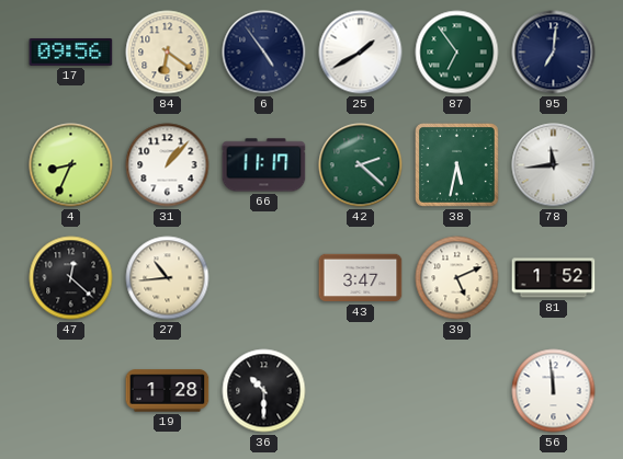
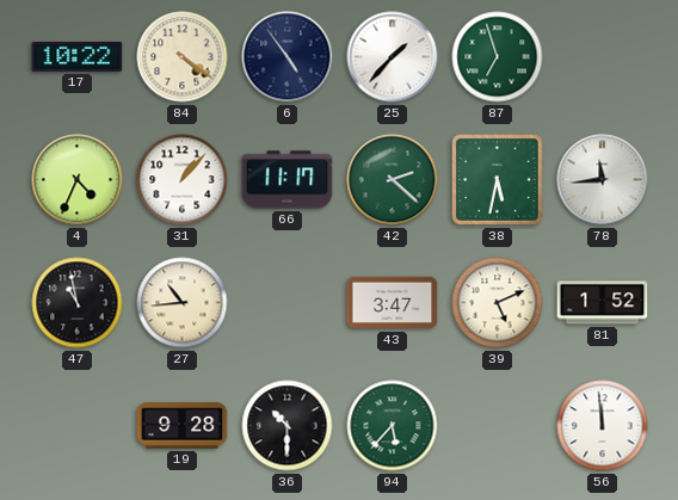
17: 09:56 -> 10:22
84: 6:21 -> 4:21
25: 1:40 -> 1:37
87: 6:54 -> 6:57
95: 7:01 -> none
4: 8:34 -> 4:34
47: 12:22 -> 10:58
19: 1:28 -> 9:28
94: none -> 5:37
